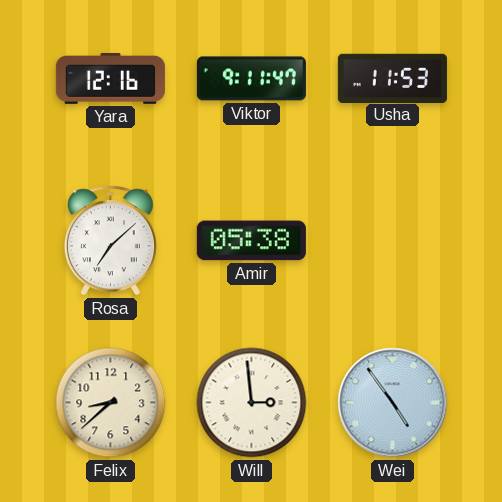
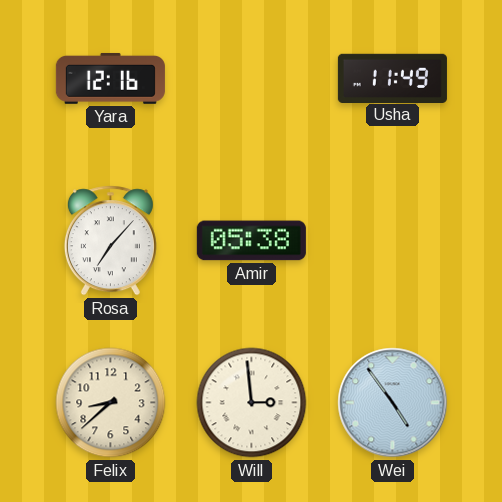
Viktor: 9:11 -> none
Usha: 11:53 -> 11:49
Rosa: 7:08 -> 7:07
